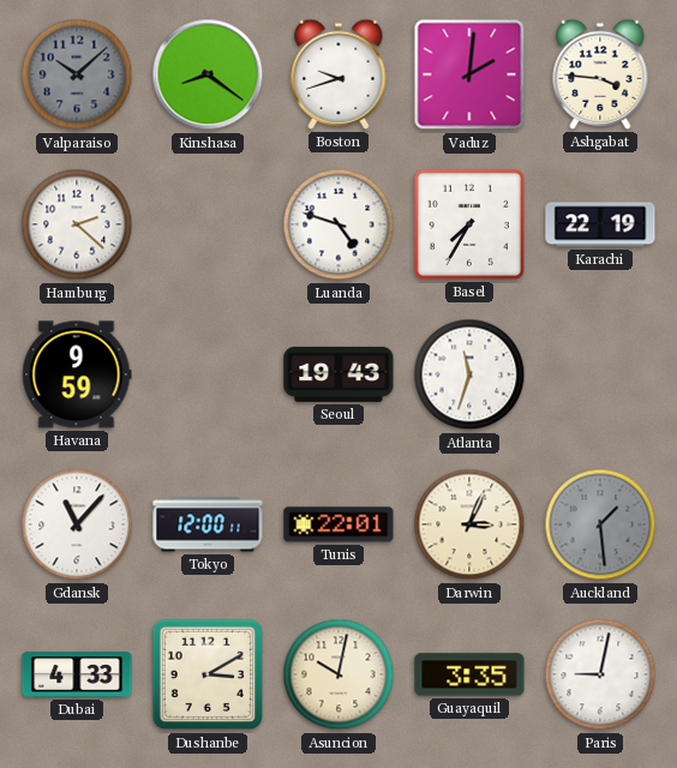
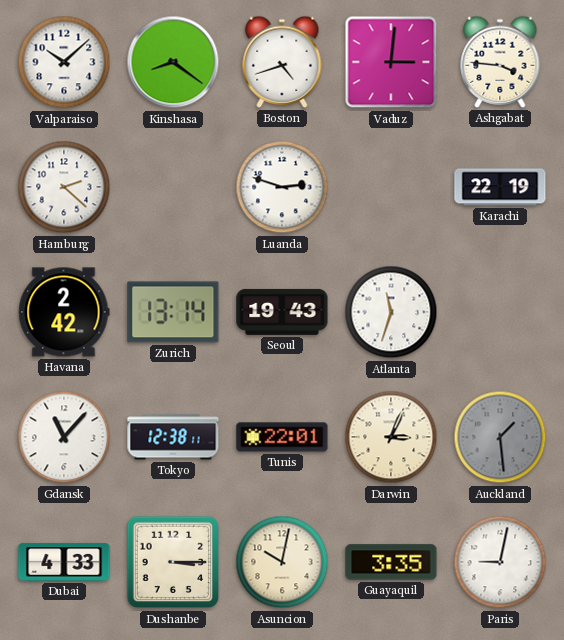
Valparaiso dial: grey -> white
Boston: 9:42 -> 4:42
Vaduz: 2:01 -> 3:01
Luanda: 4:48 -> 2:48
Basel: 7:35 -> none
Havana: 9:59 -> 2:42
Zurich: none -> 13:14
Tokyo: 12:00 -> 12:38
Dushanbe: 3:10 -> 3:15
